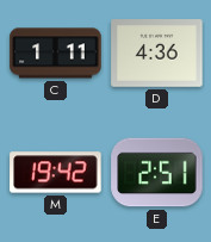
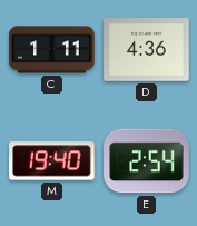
M: 19:42 -> 19:40
E: 2:51 -> 2:54
